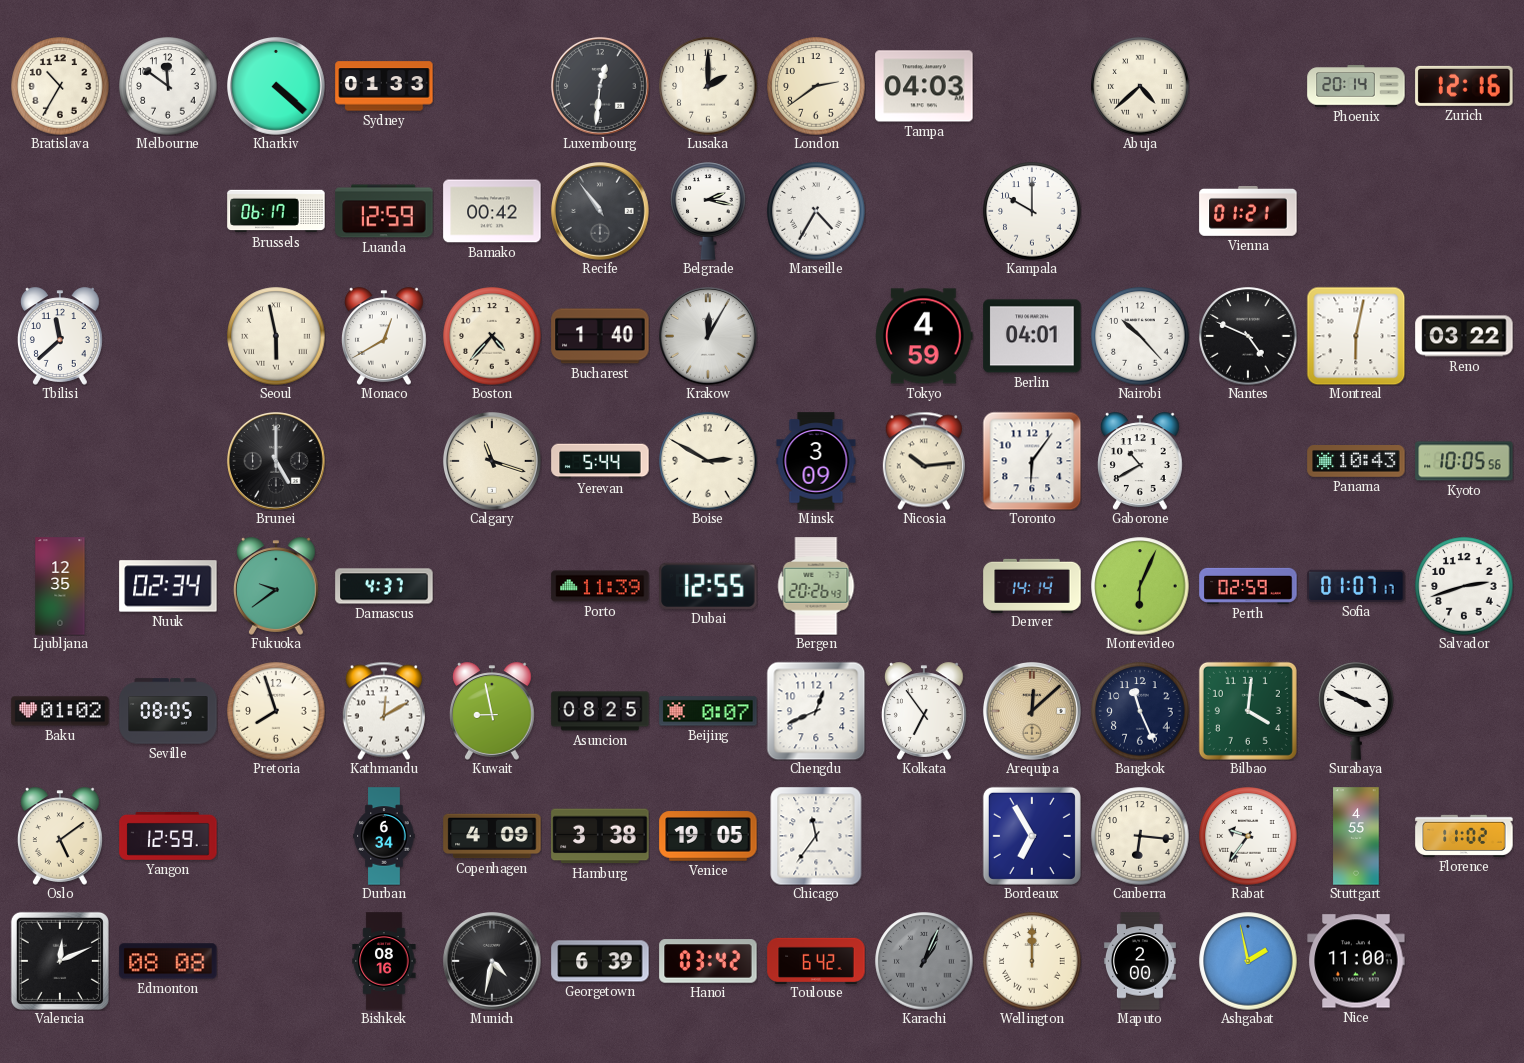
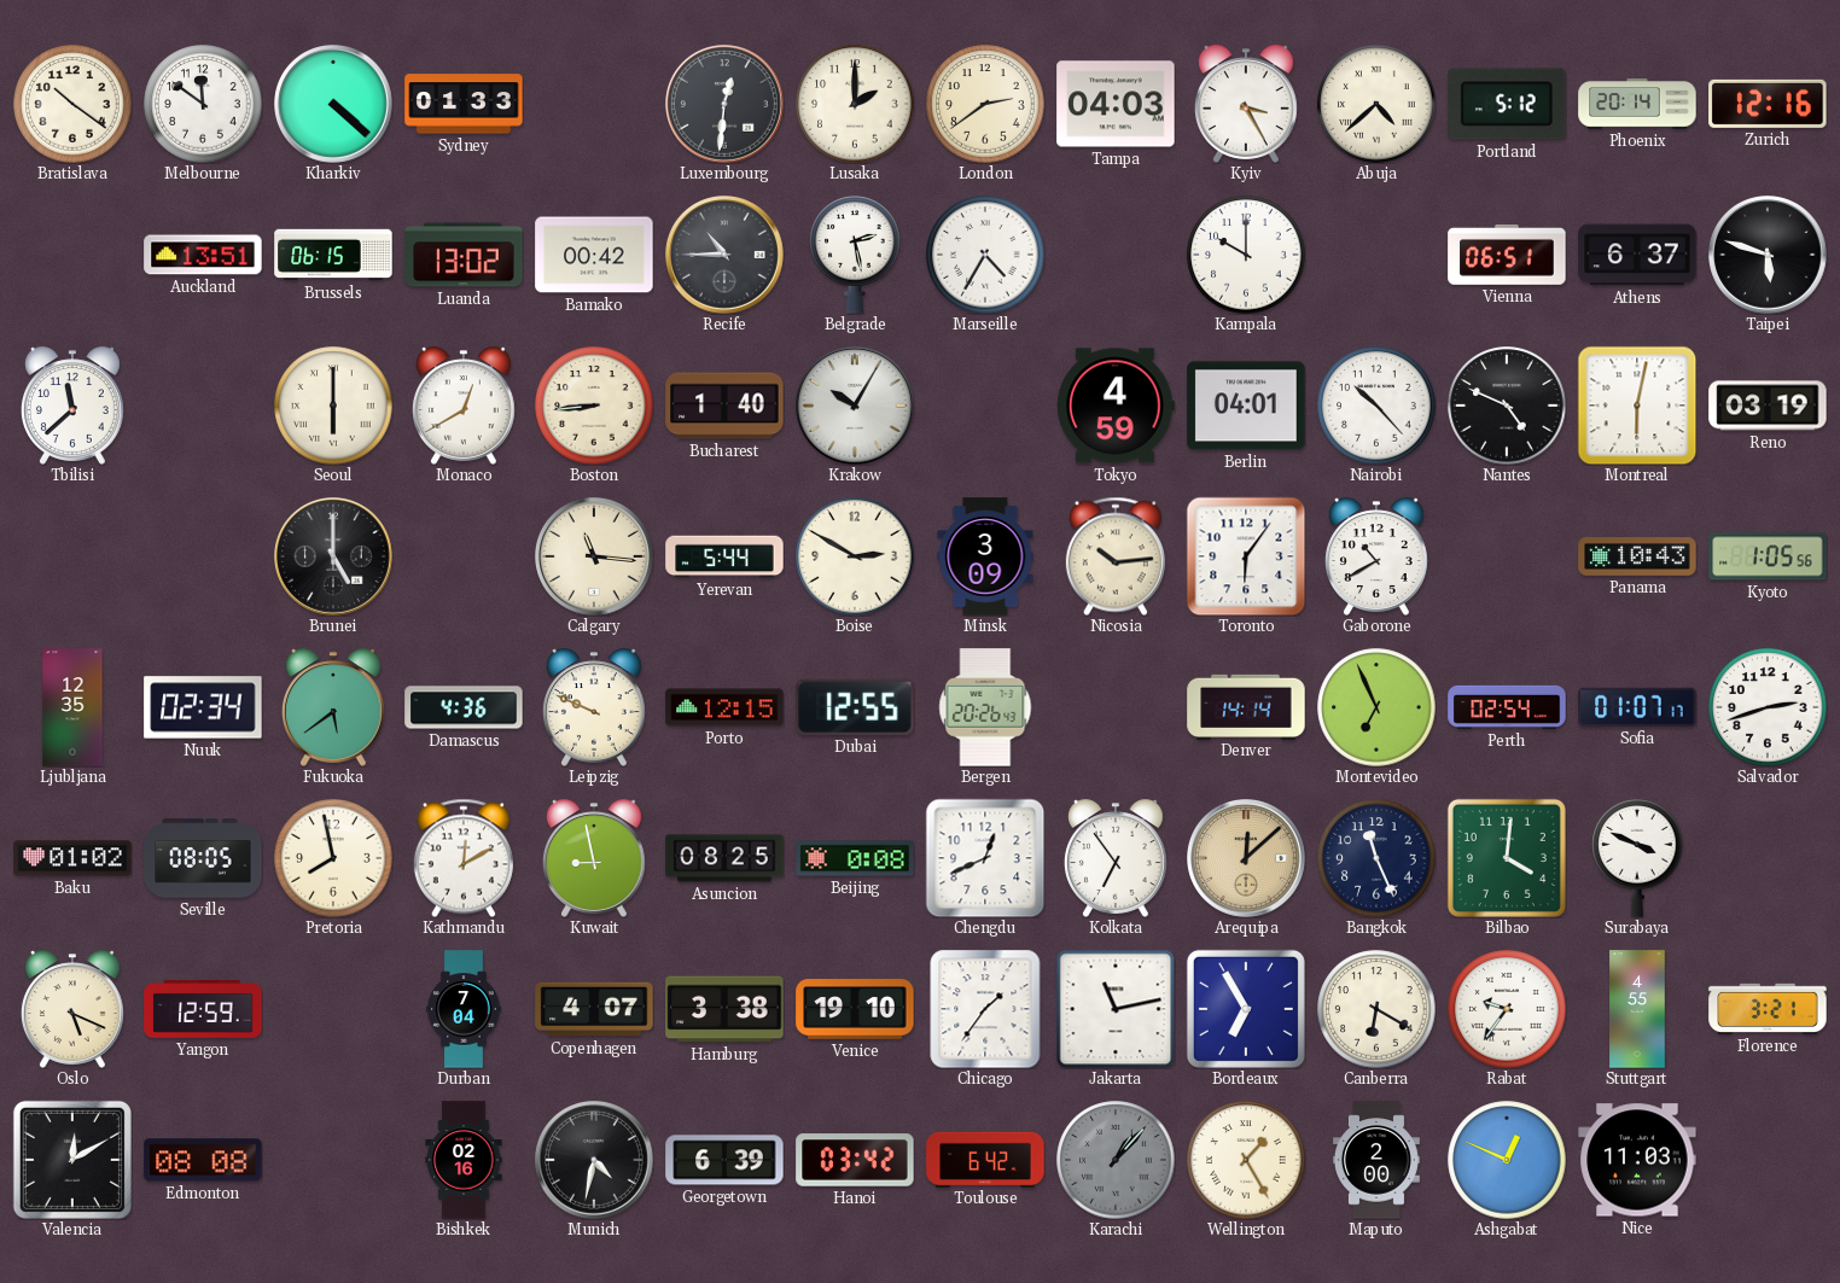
Bratislava: 10:35 -> 10:21
Kyiv: none -> 3:25
Portland: none -> 5:12
Auckland: none -> 13:51
Brussels: 06:17 -> 06:15
Luanda: 12:59 -> 13:02
Recife: 10:54 -> 10:45
Belgrade: 2:17 -> 2:28
Vienna: 01:21 -> 06:51
Athens: none -> 6:37
Taipei: none -> 5:48
Seoul: 5:58 -> 6:00
Boston: 4:37 -> 8:44
Krakow: 12:05 -> 10:05
Reno: 03:22 -> 03:19
Calgary: 11:18 -> 11:16
Kyoto: 10:05 -> 1:05
Fukuoka: 9:39 -> 5:39
Damascus: 4:37 -> 4:36
Leipzig: none -> 9:49
Porto: 11:39 -> 12:15
Montevideo: 6:04 -> 6:56
Perth: 02:59 -> 02:54
Pretoria: 7:57 -> 7:58
Beijing: 0:07 -> 0:08
Oslo: 5:09 -> 5:19
Durban: 6:34 -> 7:04
Copenhagen: 4:09 -> 4:07
Venice: 19:05 -> 19:10
Chicago: 11:36 -> 1:36
Jakarta: none -> 11:13
Canberra: 6:16 -> 6:20
Florence: 11:02 -> 3:21
Valencia: 12:11 -> 12:10
Bishkek: 08:16 -> 02:16
Karachi: 1:04 -> 1:07
Wellington: 12:00 -> 1:25
Ashgabat: 1:58 -> 12:49
Nice: 11:00 -> 11:03
